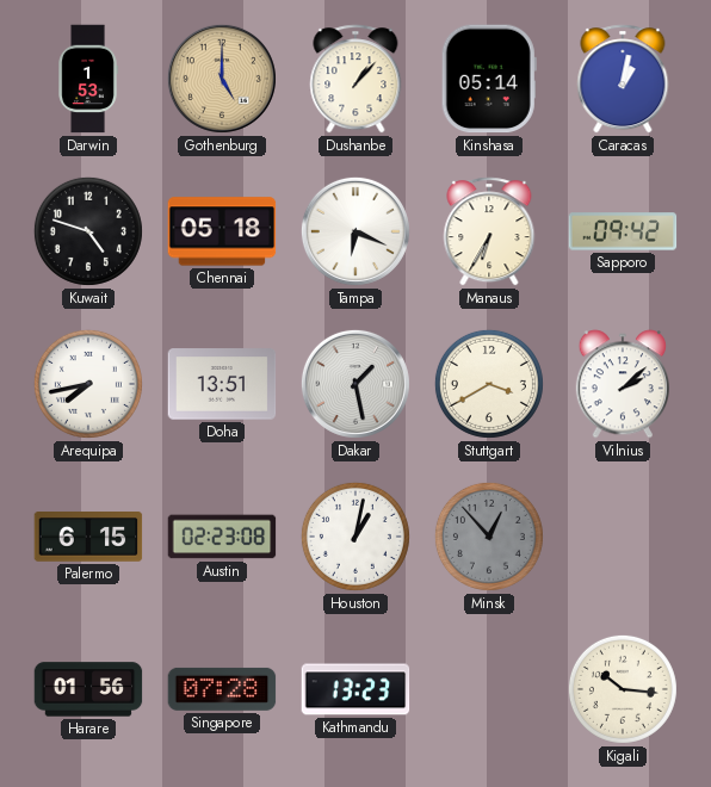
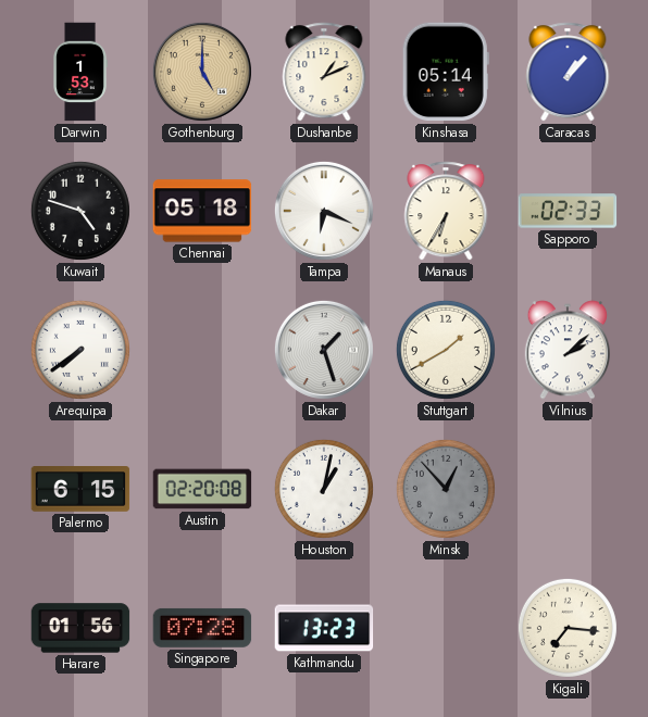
Dushanbe: 1:07 -> 1:11
Caracas: 1:02 -> 1:07
Sapporo: 09:42 -> 02:33
Arequipa: 7:43 -> 7:39
Doha: 13:51 -> none
Dakar: 1:28 -> 1:27
Stuttgart: 3:40 -> 1:40
Austin: 02:23 -> 02:20
Kigali: 10:16 -> 7:16
